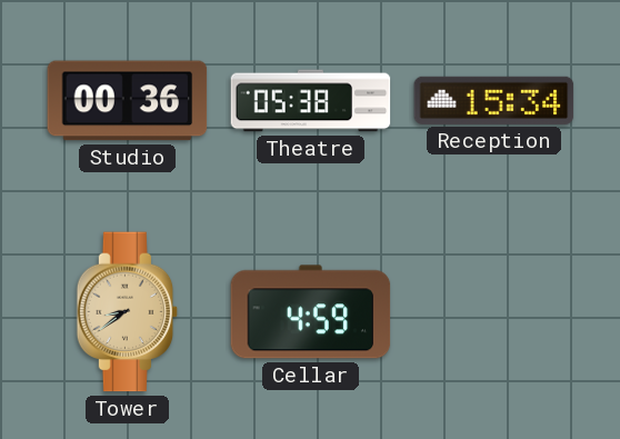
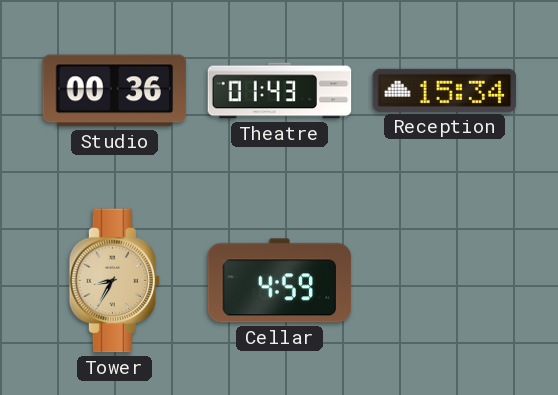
Theatre: 05:38 -> 01:43
Tower: 8:39 -> 8:35
